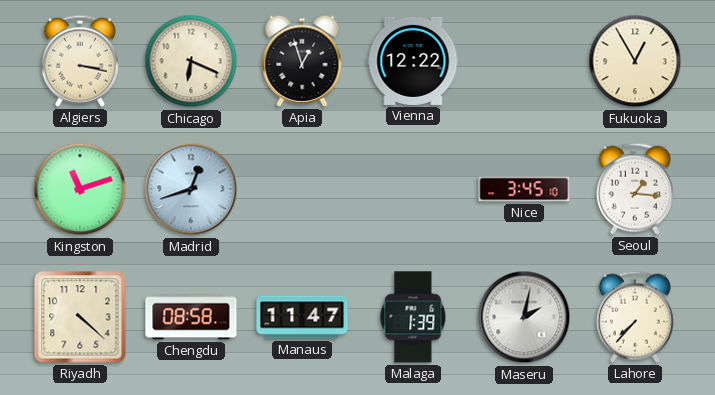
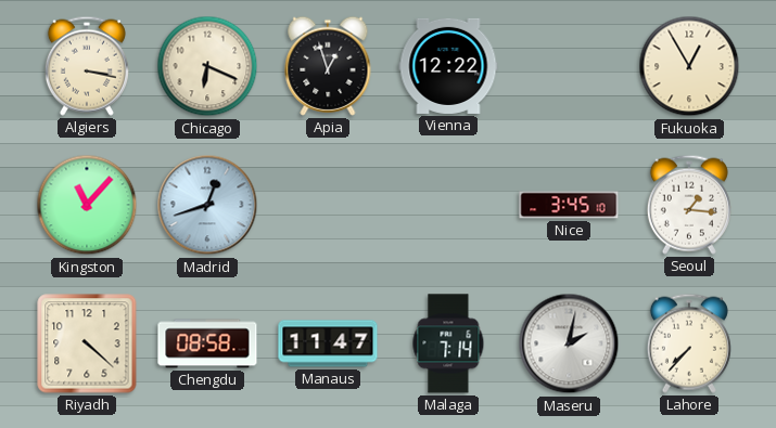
Kingston: 11:12 -> 11:07
Malaga: 1:39 -> 7:14
